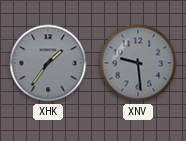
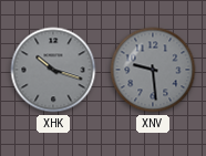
XHK: 1:36 -> 10:18
